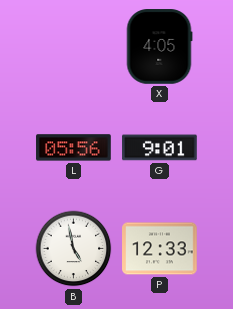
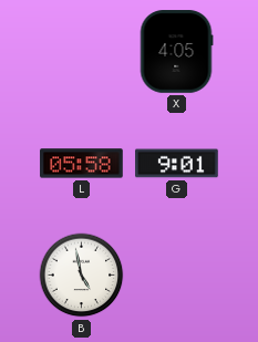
L: 05:56 -> 05:58
P: 12:33 -> none
